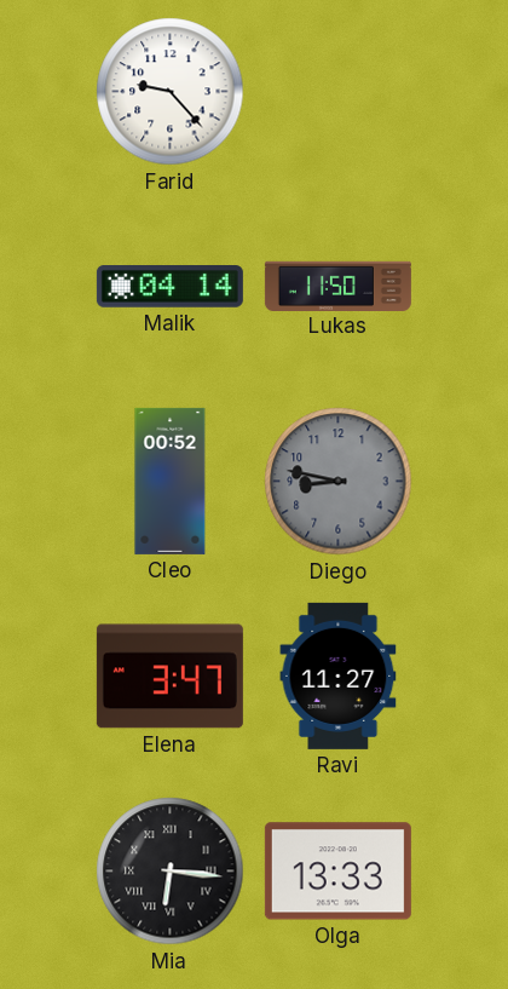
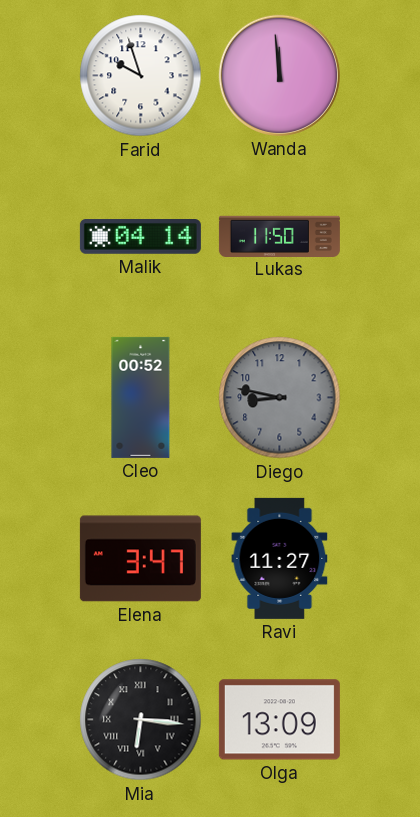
Farid: 9:23 -> 9:57
Wanda: none -> 11:59
Olga: 13:33 -> 13:09
